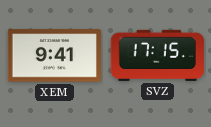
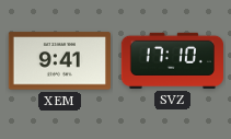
SVZ: 17:15 -> 17:10
